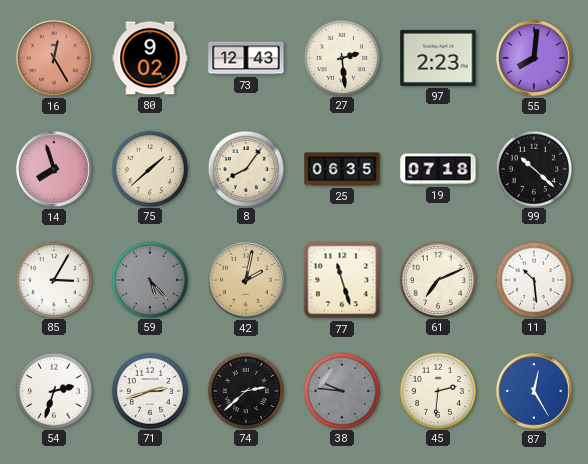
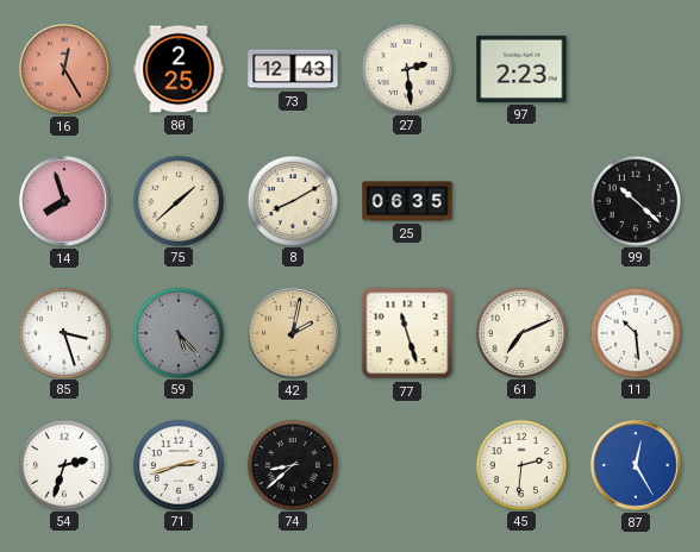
80: 9:02 -> 2:25
55: 8:01 -> none
8: 8:06 -> 8:10
19: 07:18 -> none
85: 3:05 -> 3:27
74: 2:38 -> 8:38
38: 9:46 -> none
